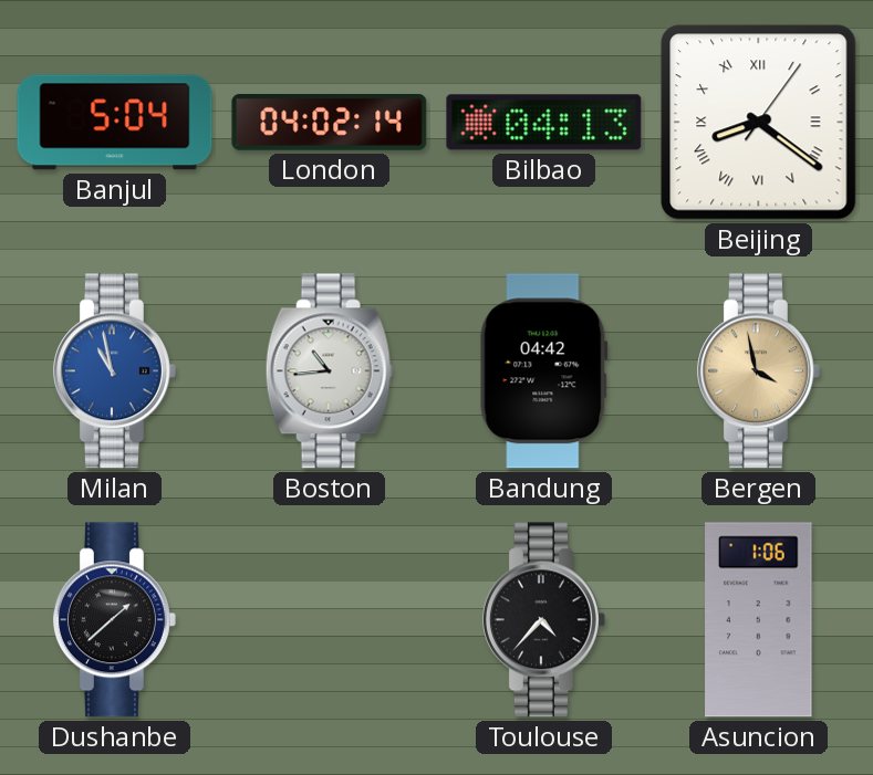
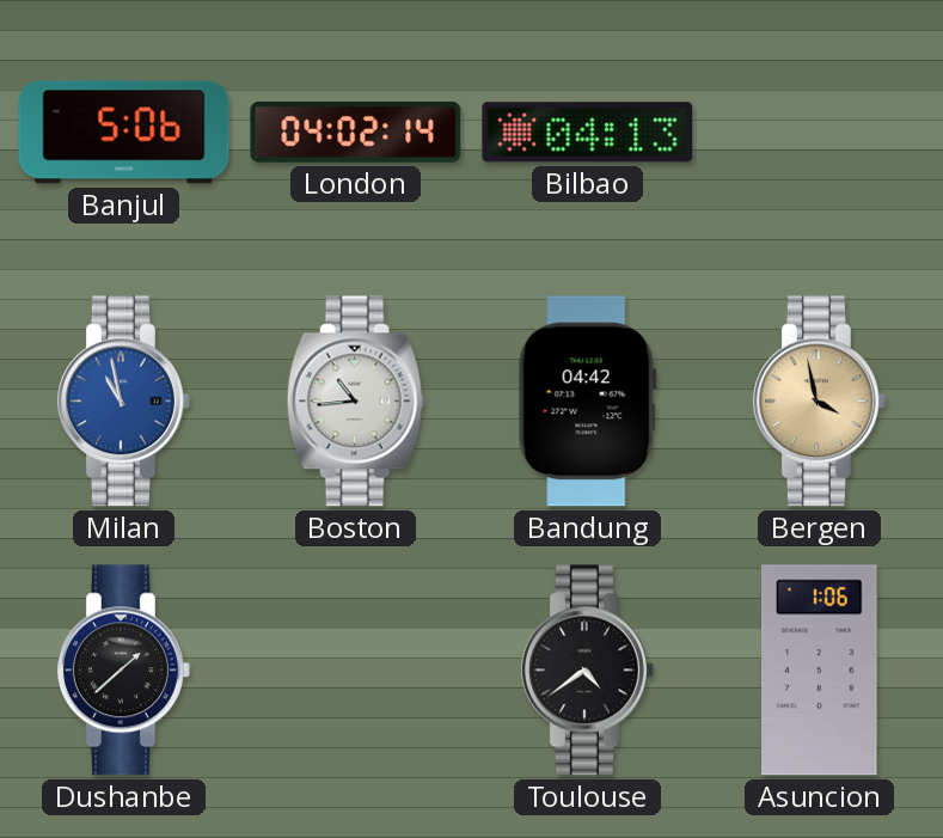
Banjul: 5:04 -> 5:06
Beijing: 8:21 -> none
Toulouse: 4:37 -> 4:39
